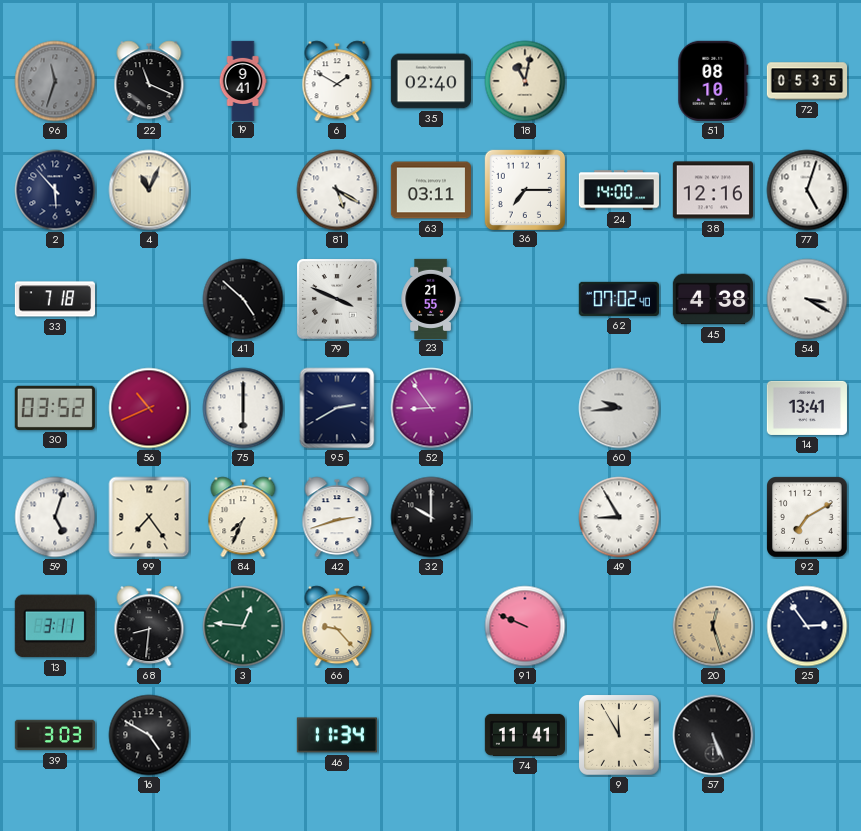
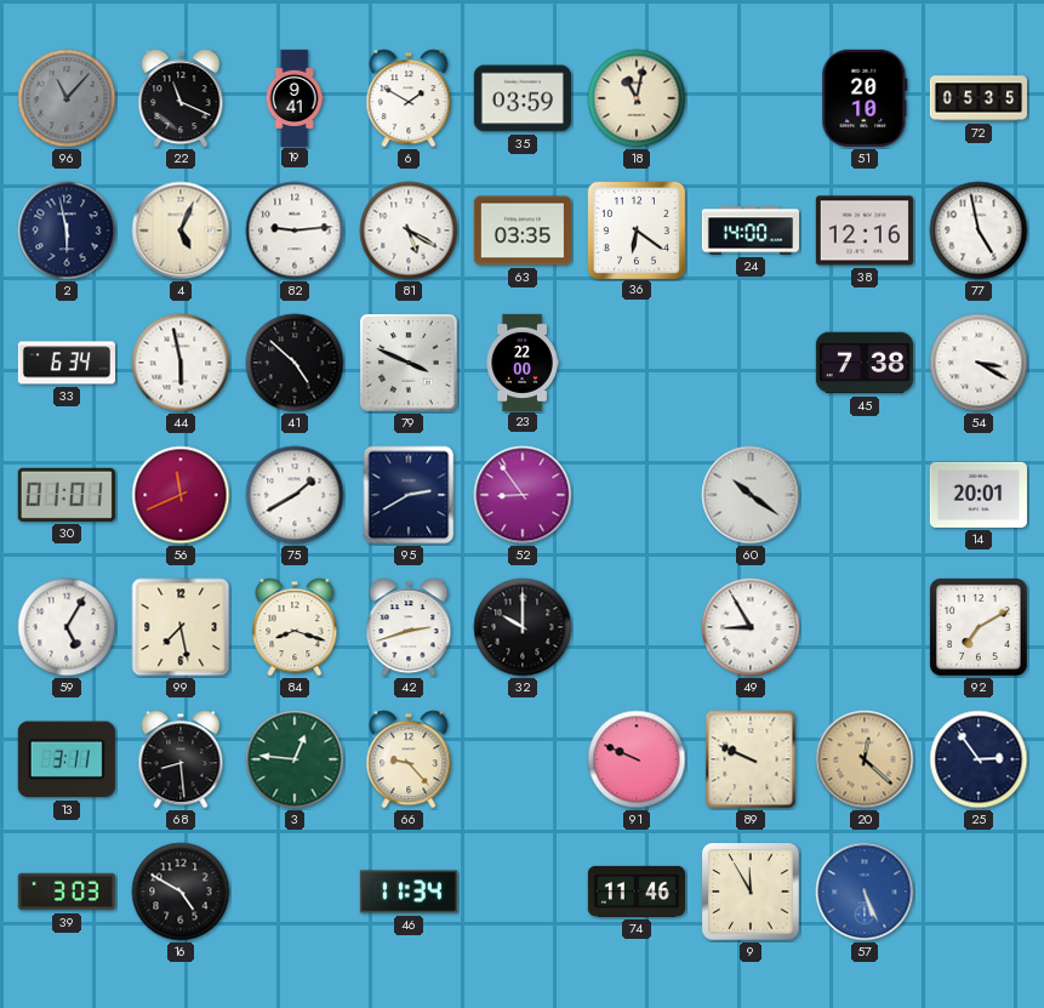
96: 11:33 -> 11:07
35: 02:40 -> 03:59
51: 08:10 -> 20:10
2: 5:53 -> 5:58
4: 11:04 -> 5:04
82: none -> 9:14
63: 03:11 -> 03:35
36: 7:15 -> 6:21
77: 5:03 -> 4:58
33: 7:18 -> 6:34
44: none -> 5:58
23: 21:55 -> 22:00
62: 07:02 -> none
45: 4:38 -> 7:38
30: 03:52 -> 01:01
56: 10:41 -> 11:41
75: 6:00 -> 1:40
60: 9:44 -> 10:21
14: 13:41 -> 20:01
59: 5:03 -> 5:05
99: 7:24 -> 7:28
84: 7:34 -> 8:18
68: 8:31 -> 8:29
89: none -> 9:49
20: 12:27 -> 12:22
74: 11:41 -> 11:46
57 dial: black -> blue
